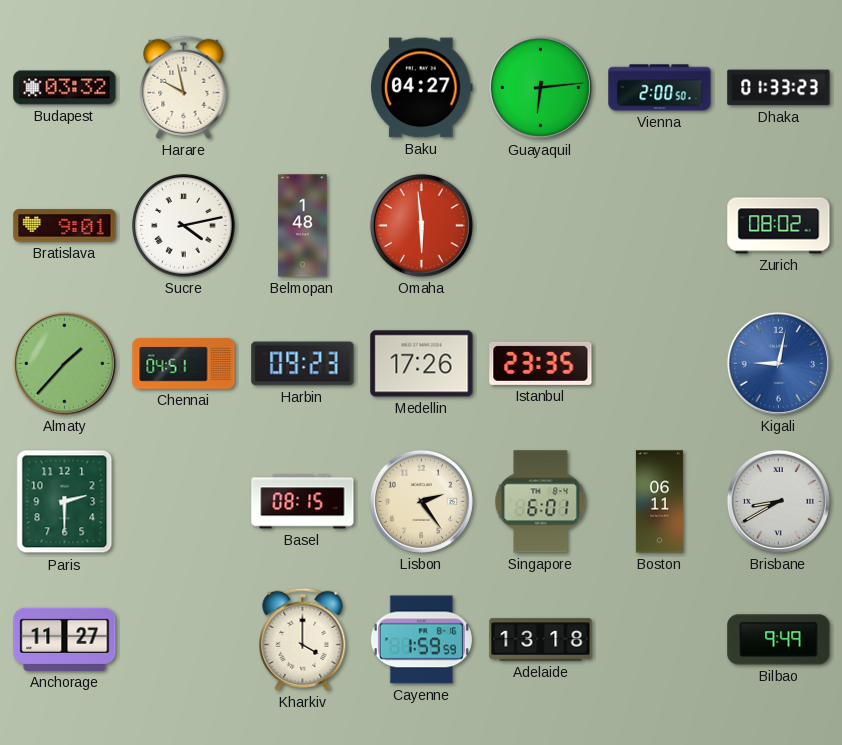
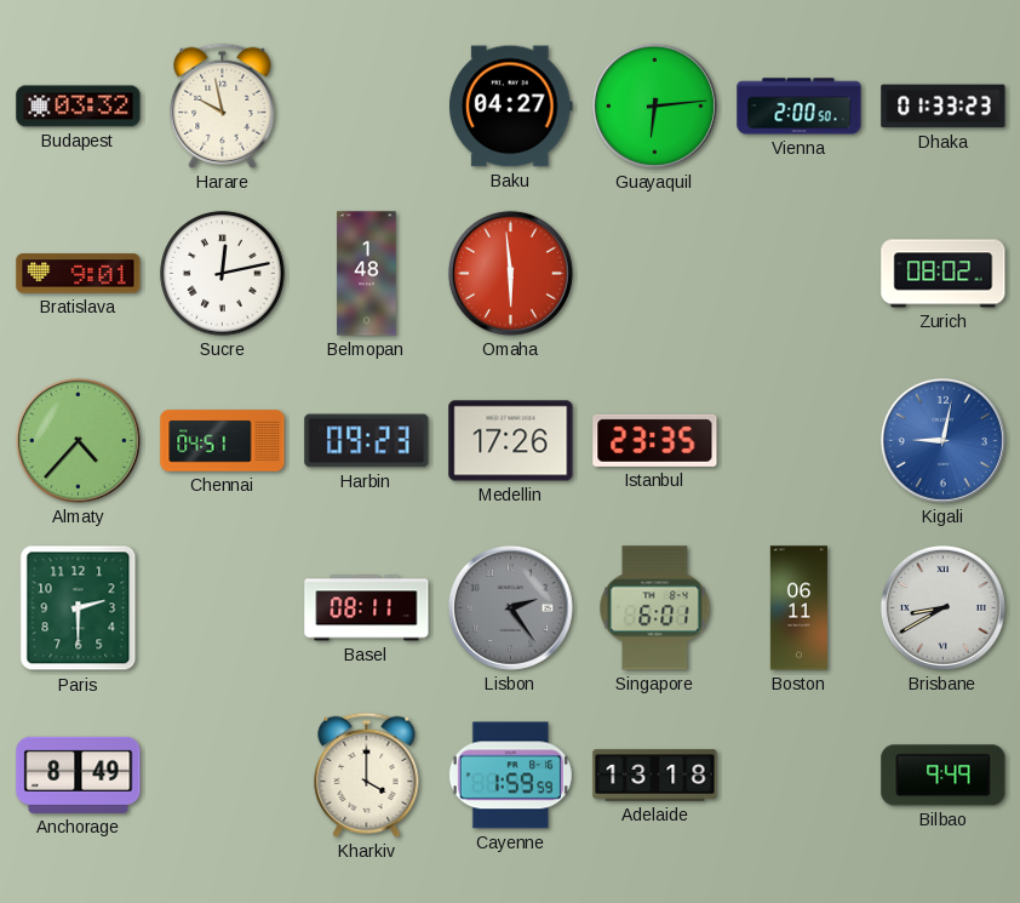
Sucre: 4:13 -> 12:13
Almaty: 1:37 -> 4:37
Basel: 08:15 -> 08:11
Lisbon dial: cream -> grey
Anchorage: 11:27 -> 8:49
